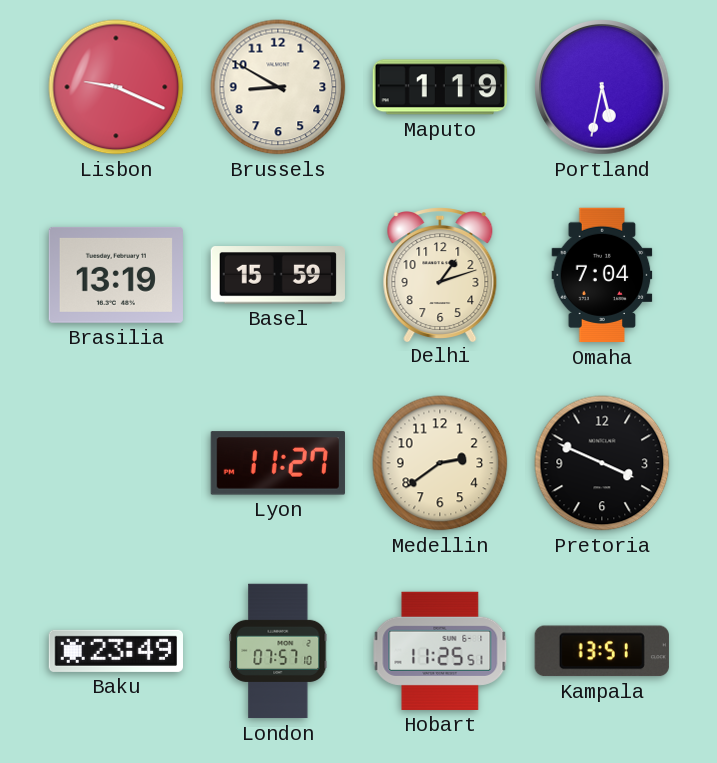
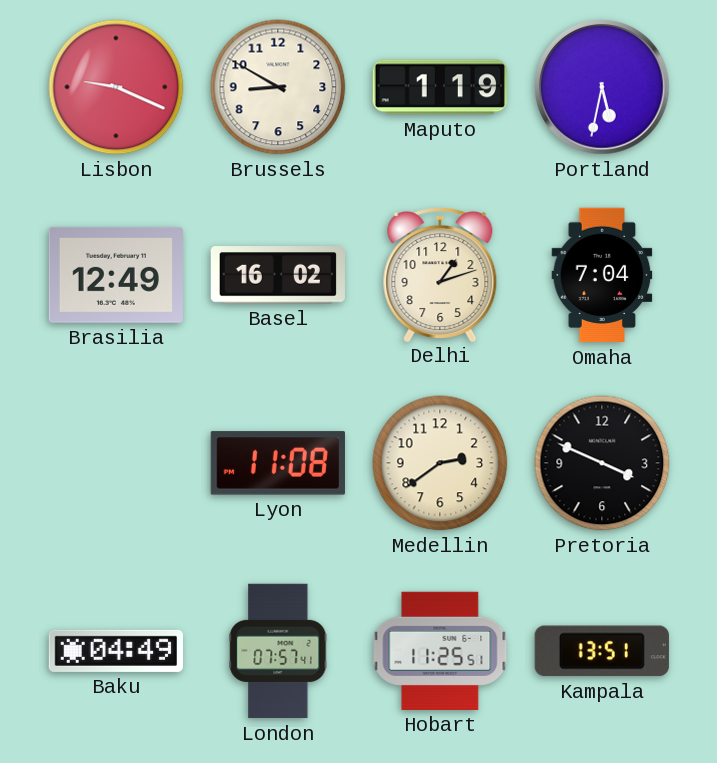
Brasilia: 13:19 -> 12:49
Basel: 15:59 -> 16:02
Lyon: 11:27 -> 11:08
Baku: 23:49 -> 04:49
London: 07:57:10 -> 07:57:41
